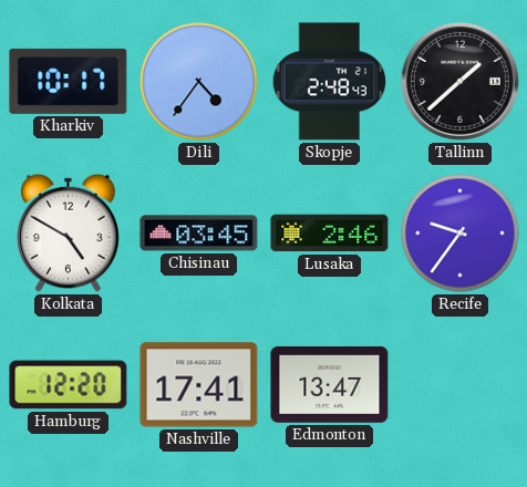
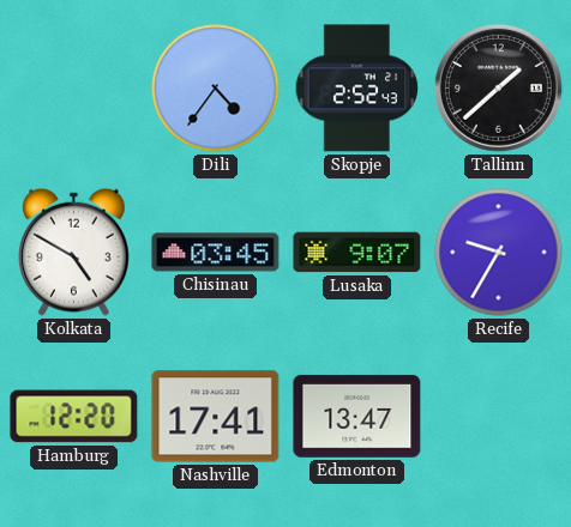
Kharkiv: 10:17 -> none
Skopje: 2:48 -> 2:52
Lusaka: 2:46 -> 9:07
Recife: 9:36 -> 9:35
